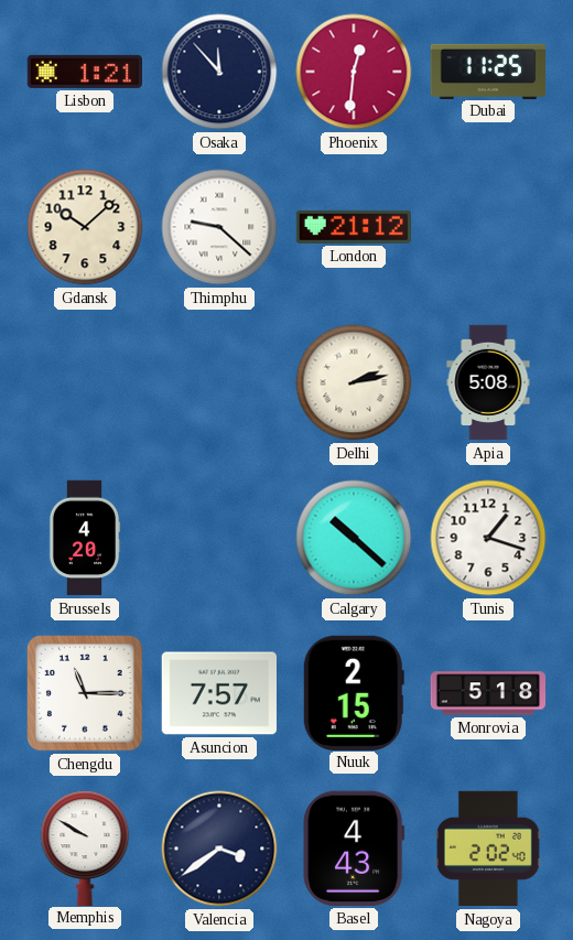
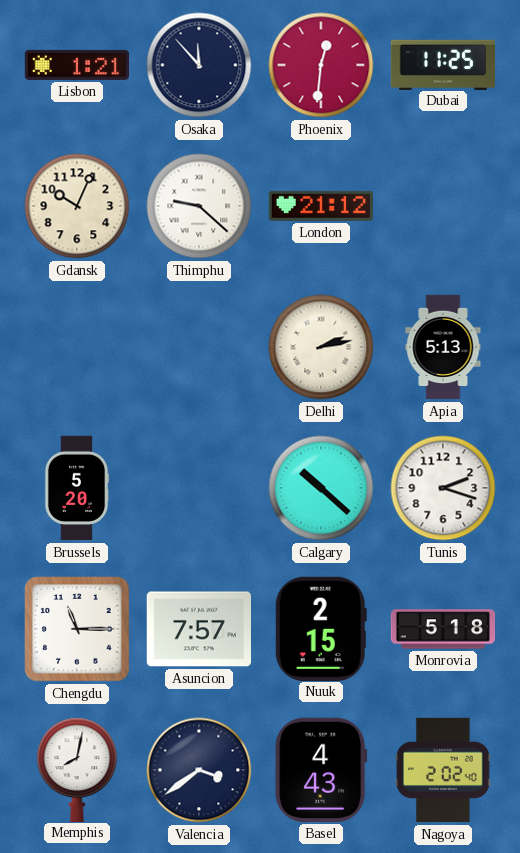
Gdansk: 10:08 -> 10:04
Apia: 5:08 -> 5:13
Brussels: 4:20 -> 5:20
Tunis: 1:18 -> 2:18
Memphis: 9:50 -> 8:02
